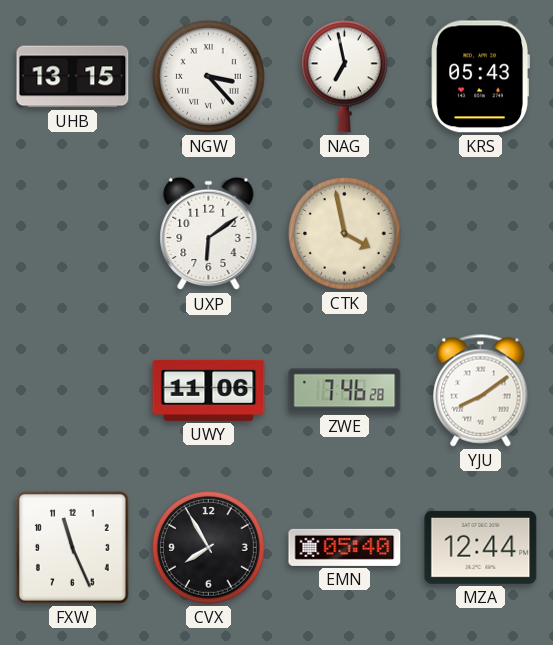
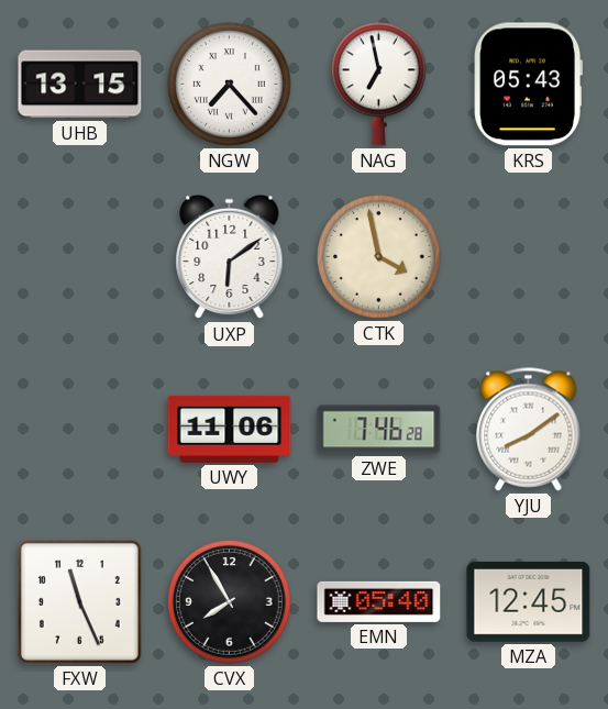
NGW: 3:23 -> 7:23
MZA: 12:44 -> 12:45
